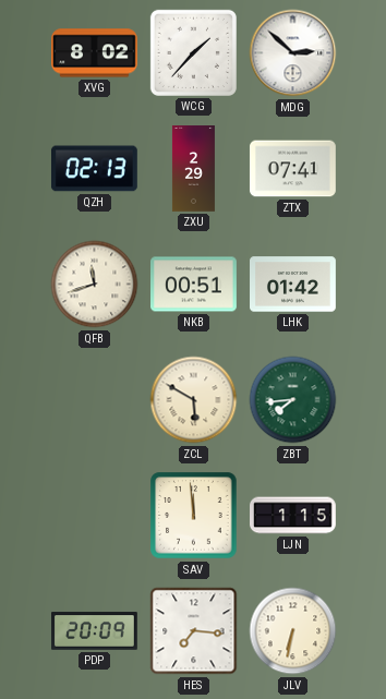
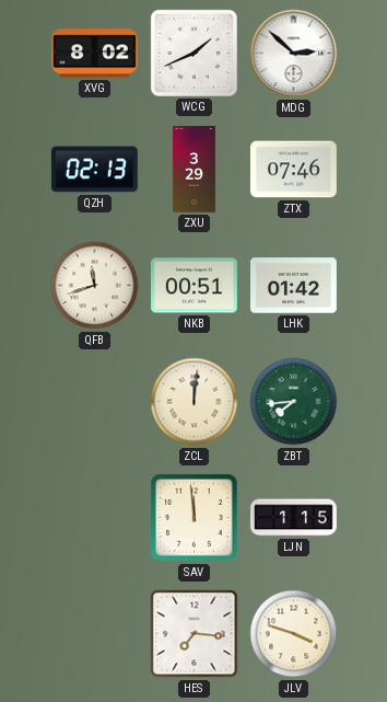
WCG: 1:37 -> 1:41
ZXU: 2:29 -> 3:29
ZTX: 07:41 -> 07:46
ZCL: 5:50 -> 12:01
PDP: 20:09 -> none
JLV: 6:32 -> 3:48
